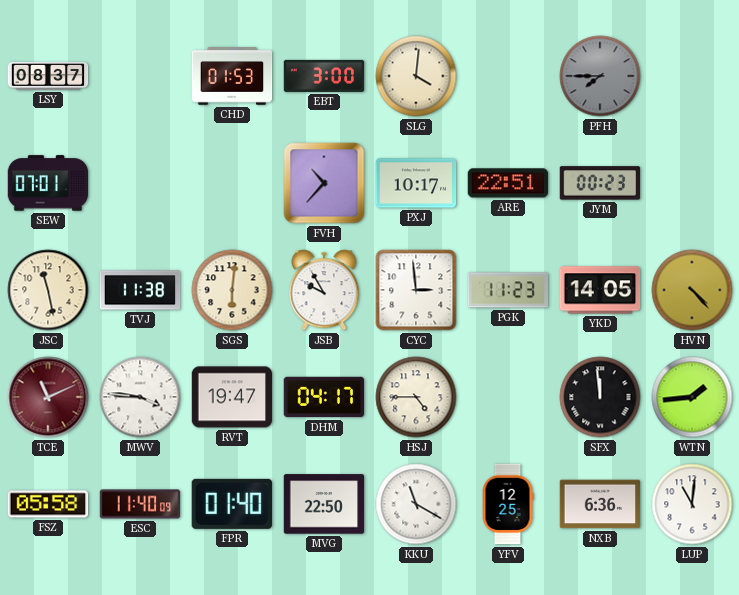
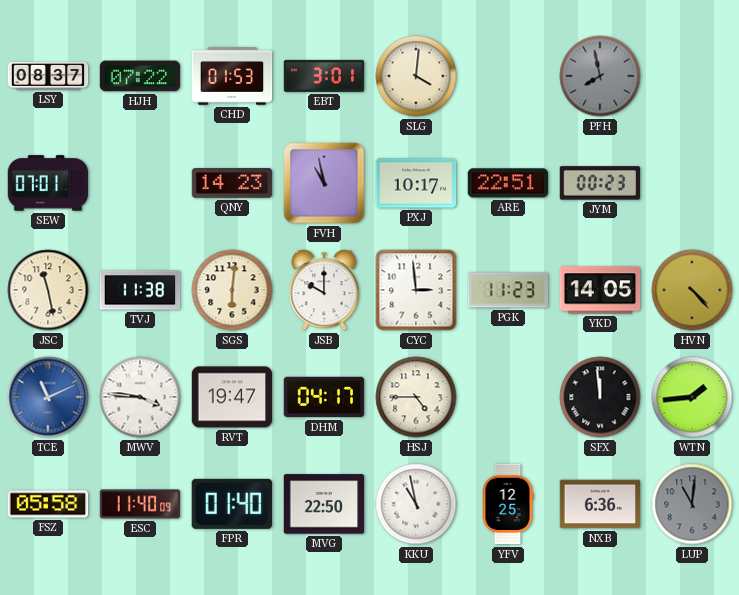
HJH: none -> 07:22
EBT: 3:00 -> 3:01
PFH: 7:45 -> 7:58
QNY: none -> 14:23
FVH: 10:37 -> 10:58
JSB: 9:55 -> 10:00
TCE dial: burgundy -> blue
KKU: 11:20 -> 10:58
LUP dial: white -> grey
